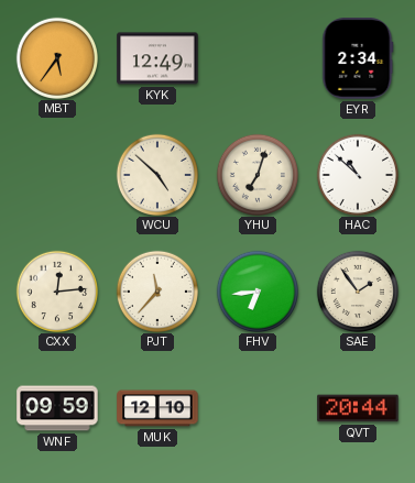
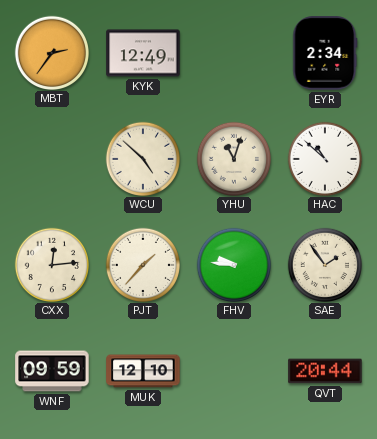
MBT: 5:36 -> 2:36
YHU: 7:03 -> 11:03
PJT: 11:37 -> 1:37
FHV: 6:44 -> 9:46
